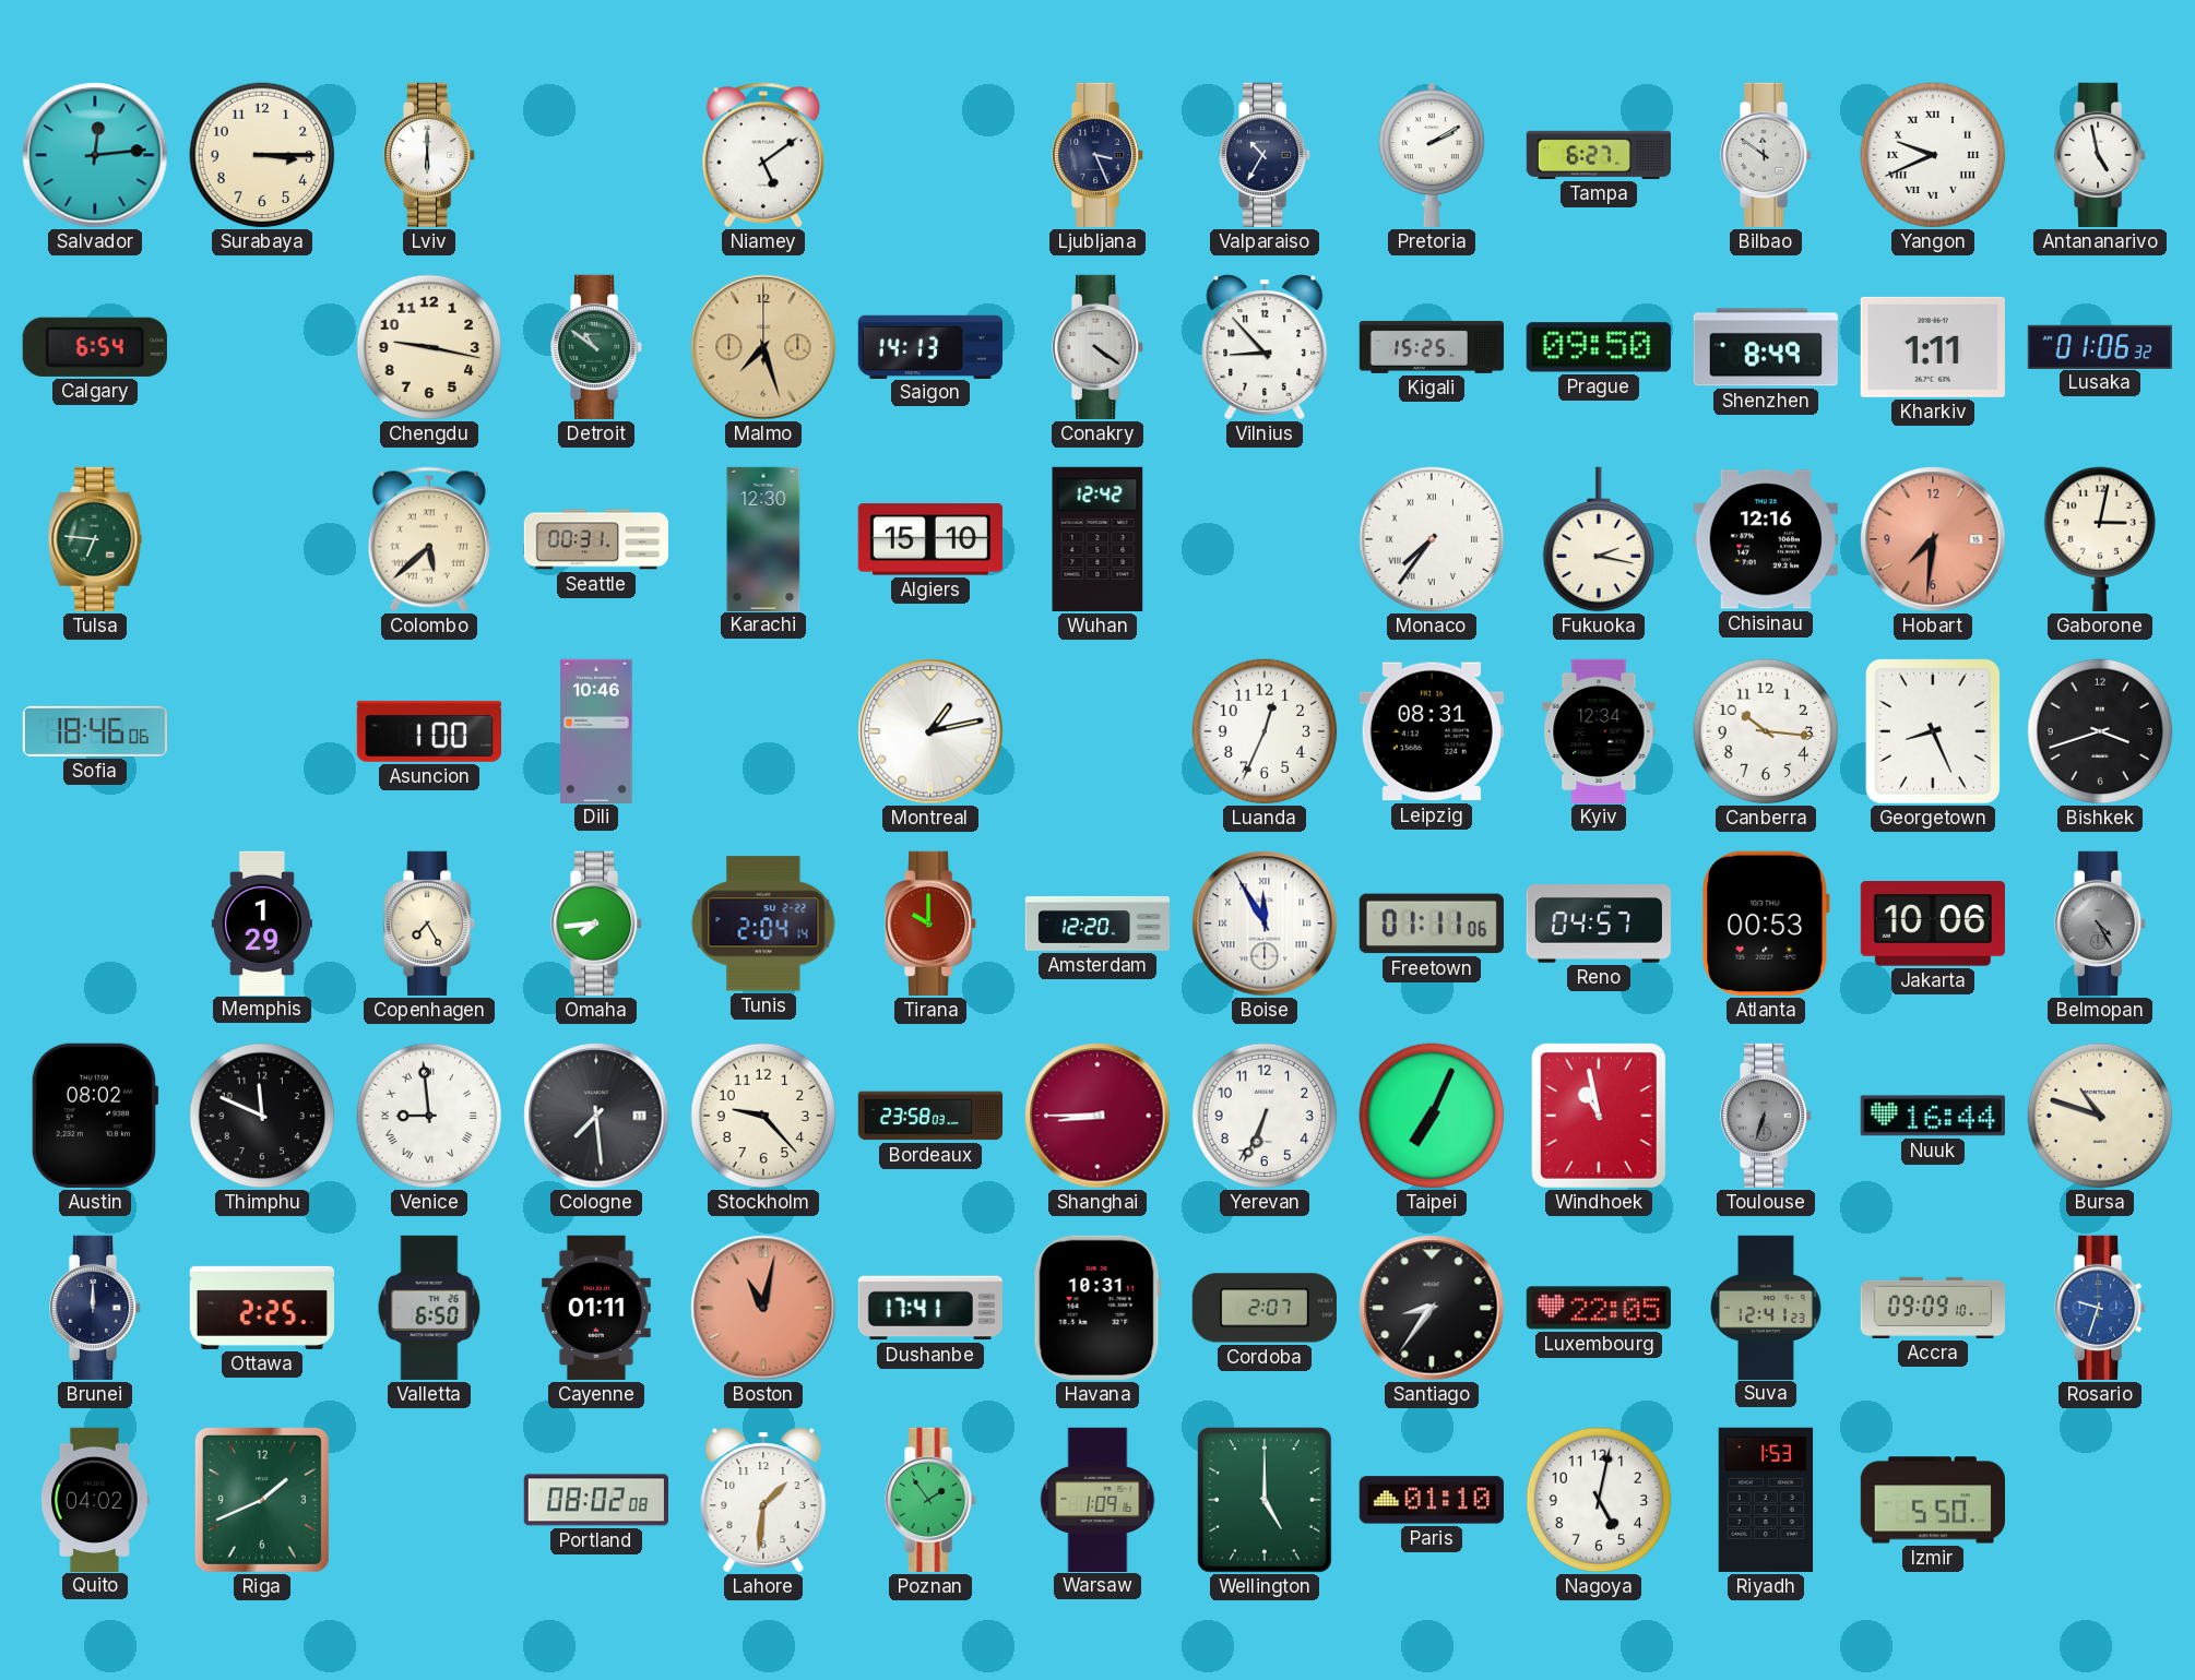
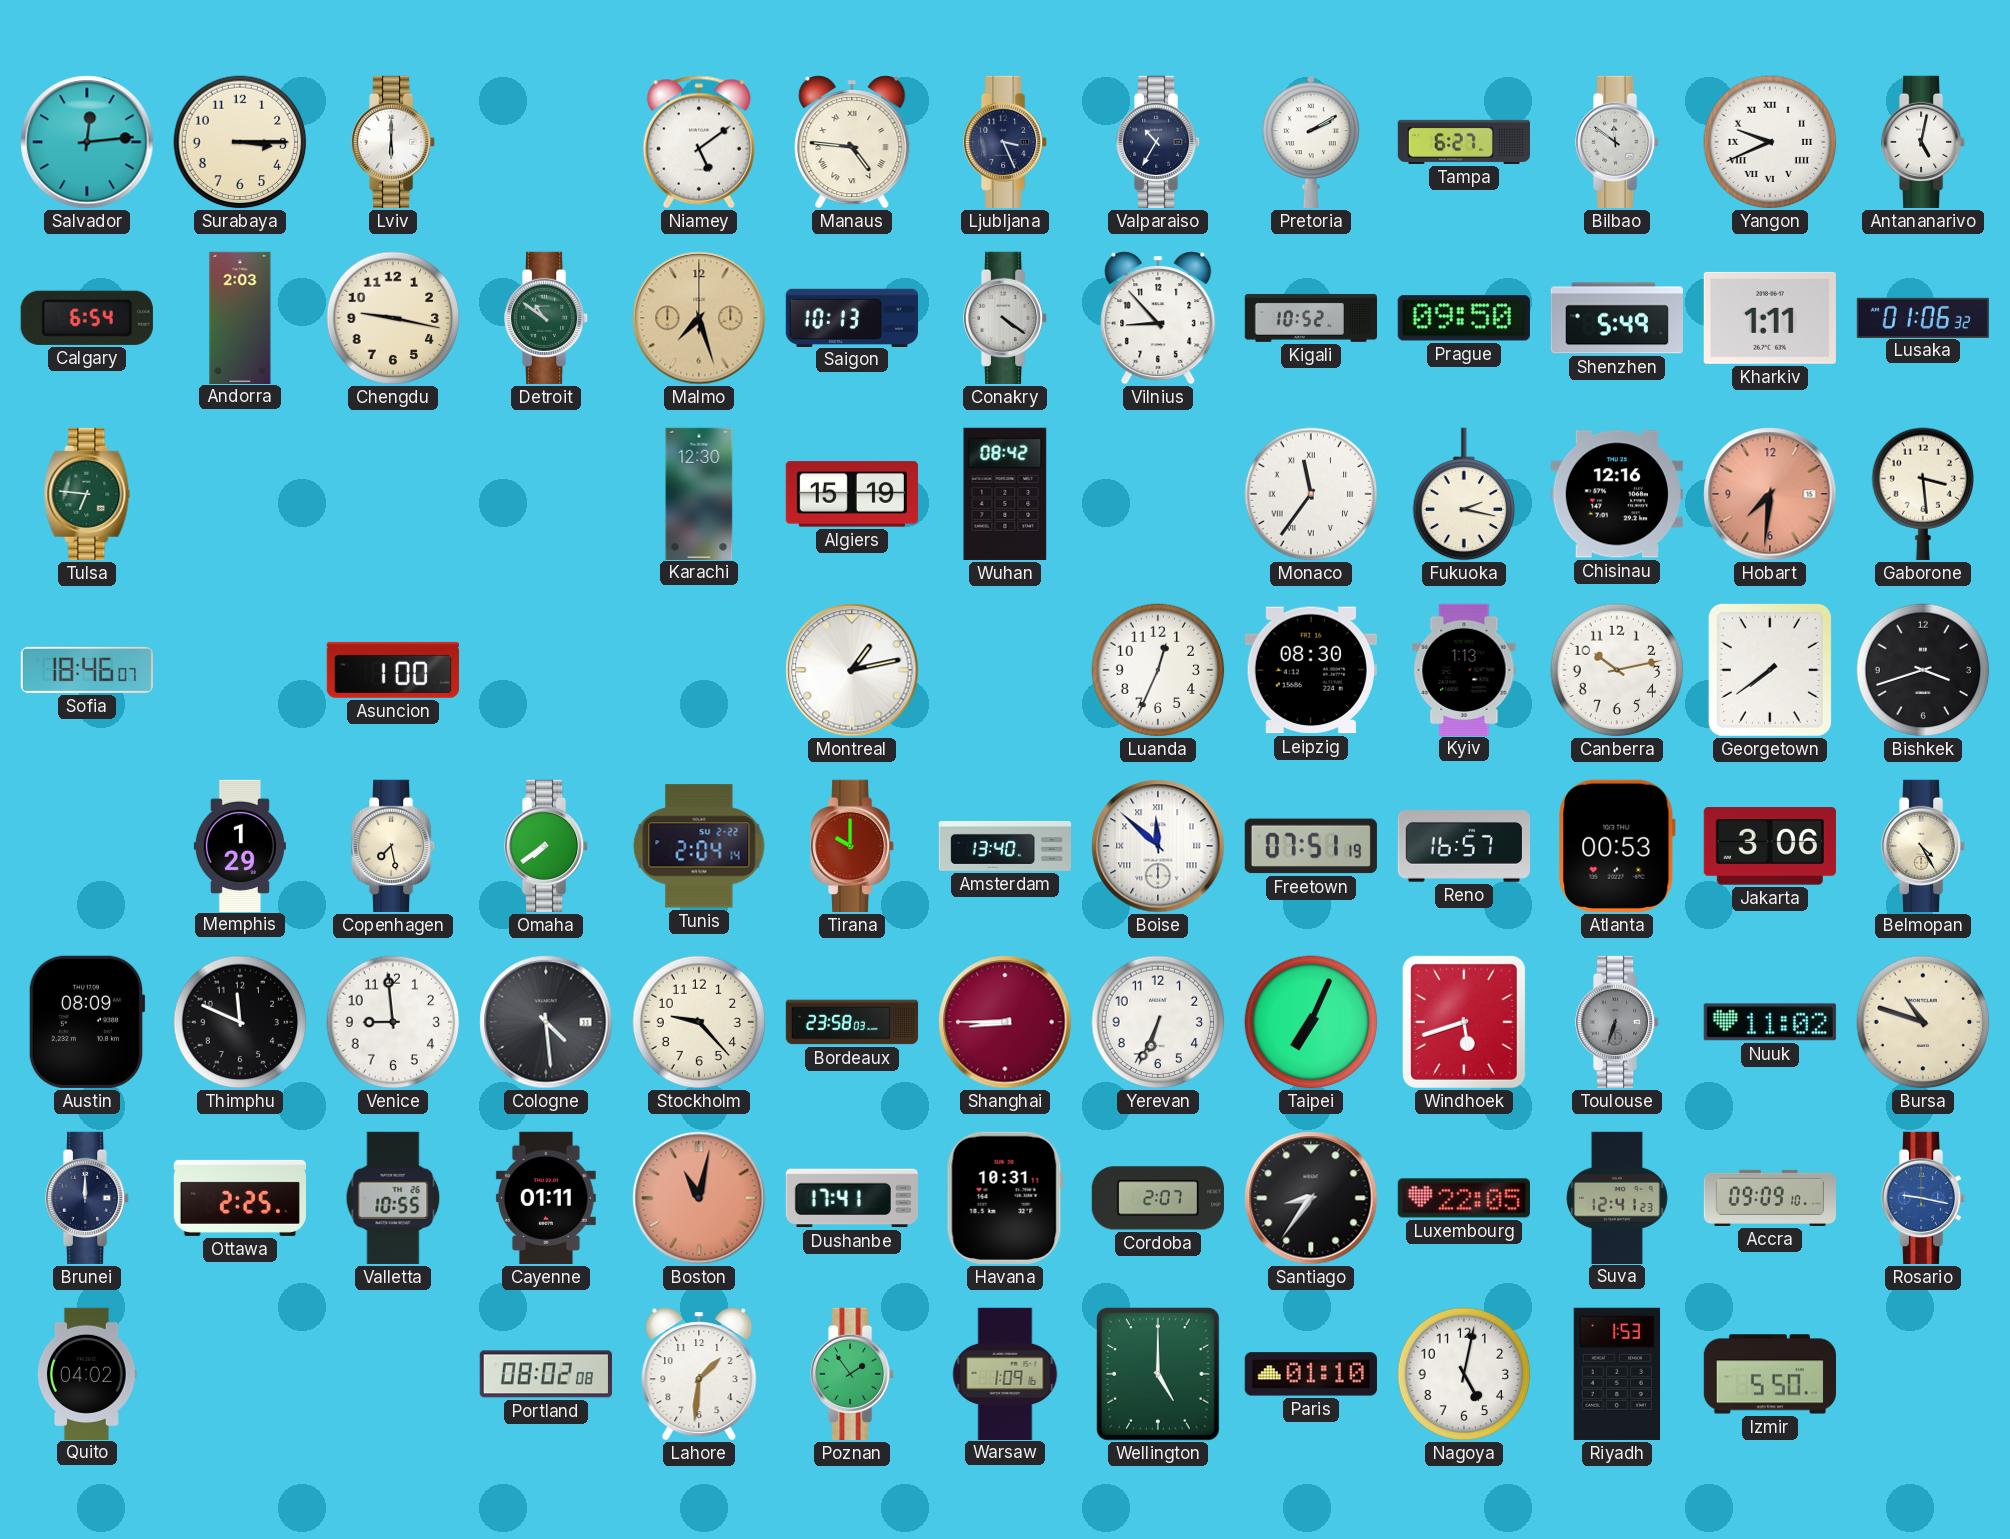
Manaus: none -> 4:46
Antananarivo: 4:58 -> 5:02
Andorra: none -> 2:03
Saigon: 14:13 -> 10:13
Kigali: 15:25 -> 10:52
Shenzhen: 8:49 -> 5:49
Colombo: 5:38 -> none
Seattle: 00:31 -> none
Algiers: 15:10 -> 15:19
Wuhan: 12:42 -> 08:42
Monaco: 7:36 -> 11:36
Gaborone: 3:02 -> 3:29
Sofia: 18:46:06 -> 18:46:07
Dili: 10:46 -> none
Leipzig: 08:31 -> 08:30
Kyiv: 12:34 -> 1:13
Canberra: 10:16 -> 10:13
Georgetown: 8:26 -> 7:39
Copenhagen: 7:25 -> 7:28
Omaha: 7:44 -> 7:39
Amsterdam: 12:20 -> 13:40
Boise: 11:55 -> 11:52
Freetown: 01:11 -> 07:51
Reno: 04:57 -> 16:57
Jakarta: 10:06 -> 3:06
Belmopan dial: grey -> cream
Austin: 08:02 -> 08:09
Venice numerals: Roman -> Arabic
Cologne: 7:29 -> 4:29
Windhoek: 10:58 -> 5:42
Nuuk: 16:44 -> 11:02
Valletta: 6:50 -> 10:55
Rosario: 9:33 -> 9:17
Riga: 1:41 -> none
